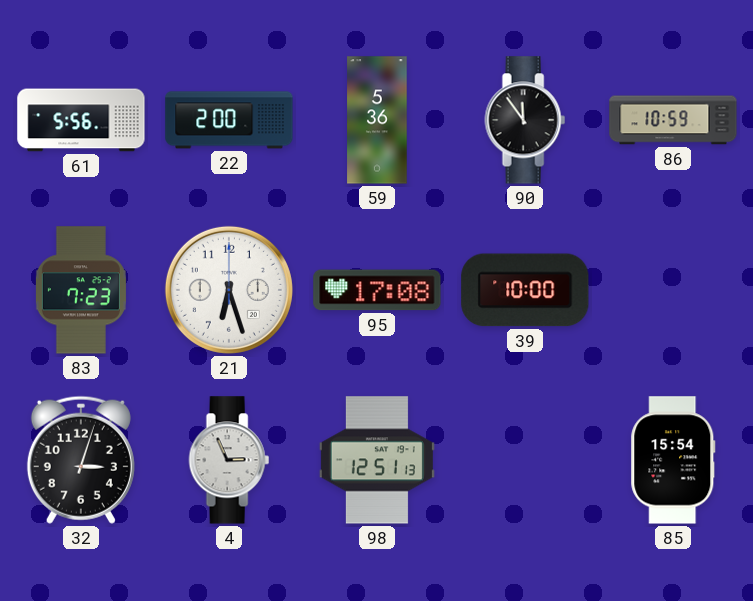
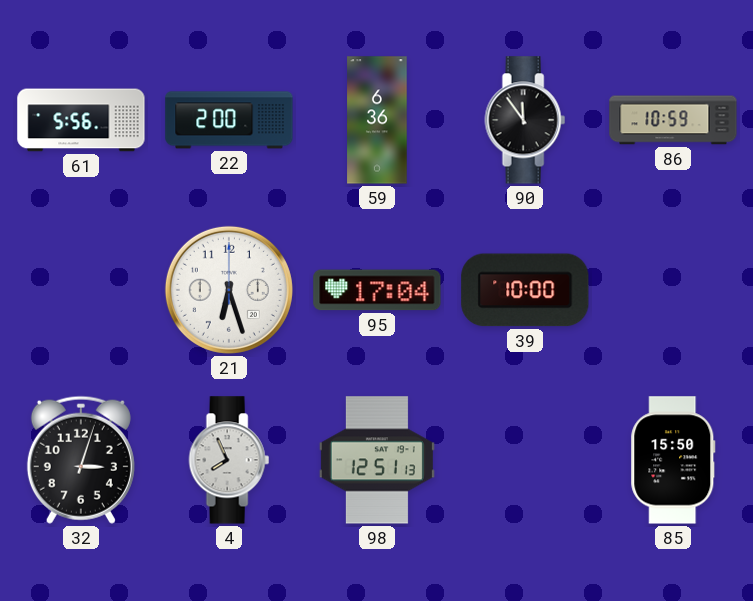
59: 5:36 -> 6:36
83: 7:23 -> none
95: 17:08 -> 17:04
4: 2:56 -> 7:56
85: 15:54 -> 15:50
